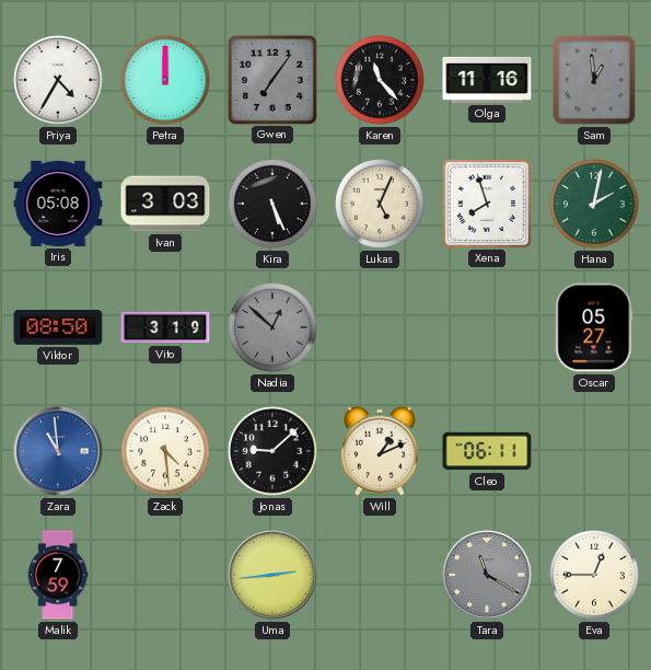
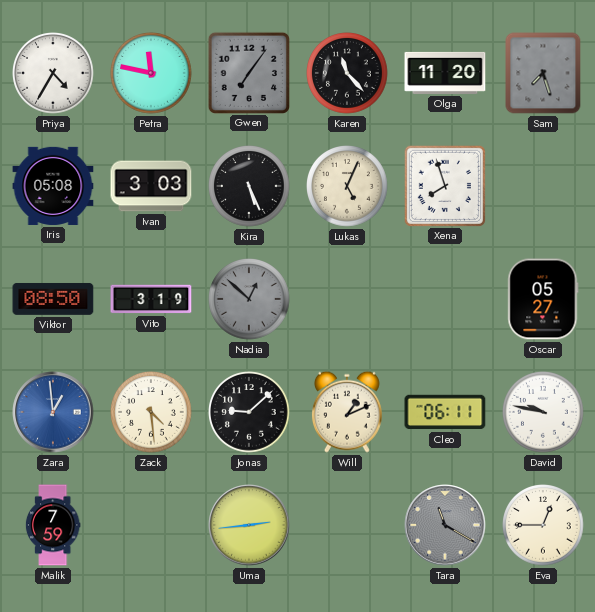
Petra: 12:00 -> 11:47
Olga: 11:16 -> 11:20
Sam: 12:59 -> 7:27
Hana: 2:02 -> none
Zara: 10:59 -> 12:59
David: none -> 9:47
